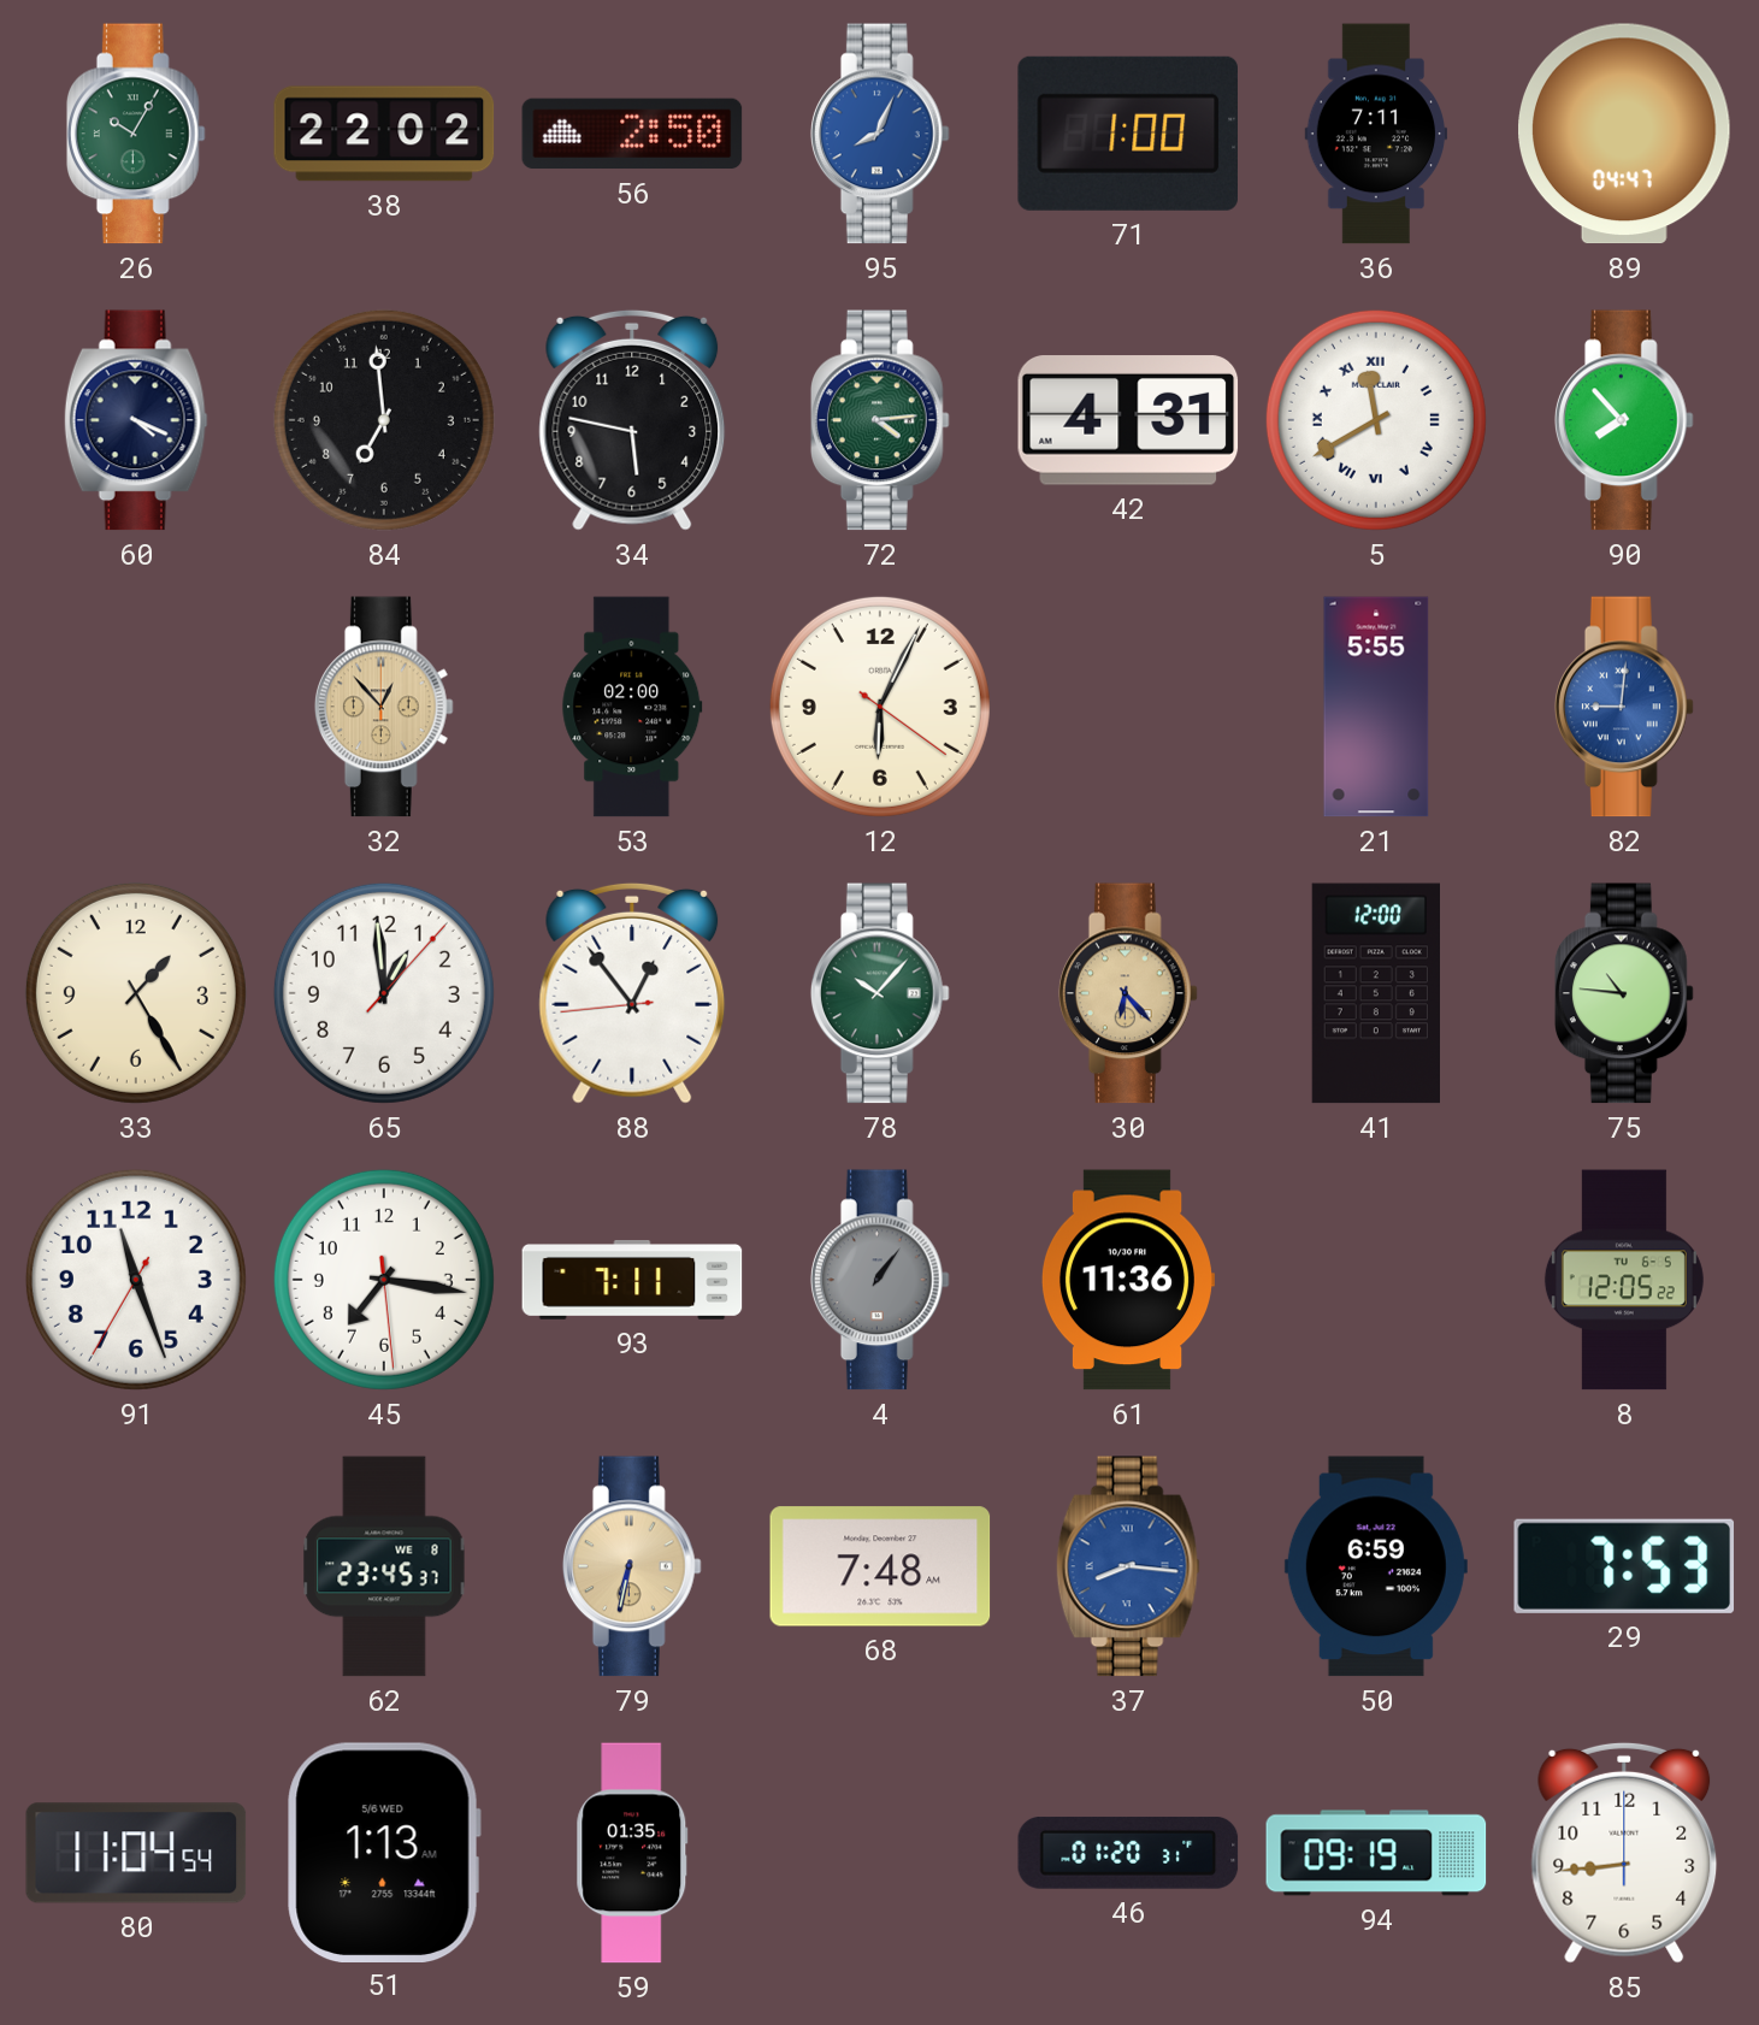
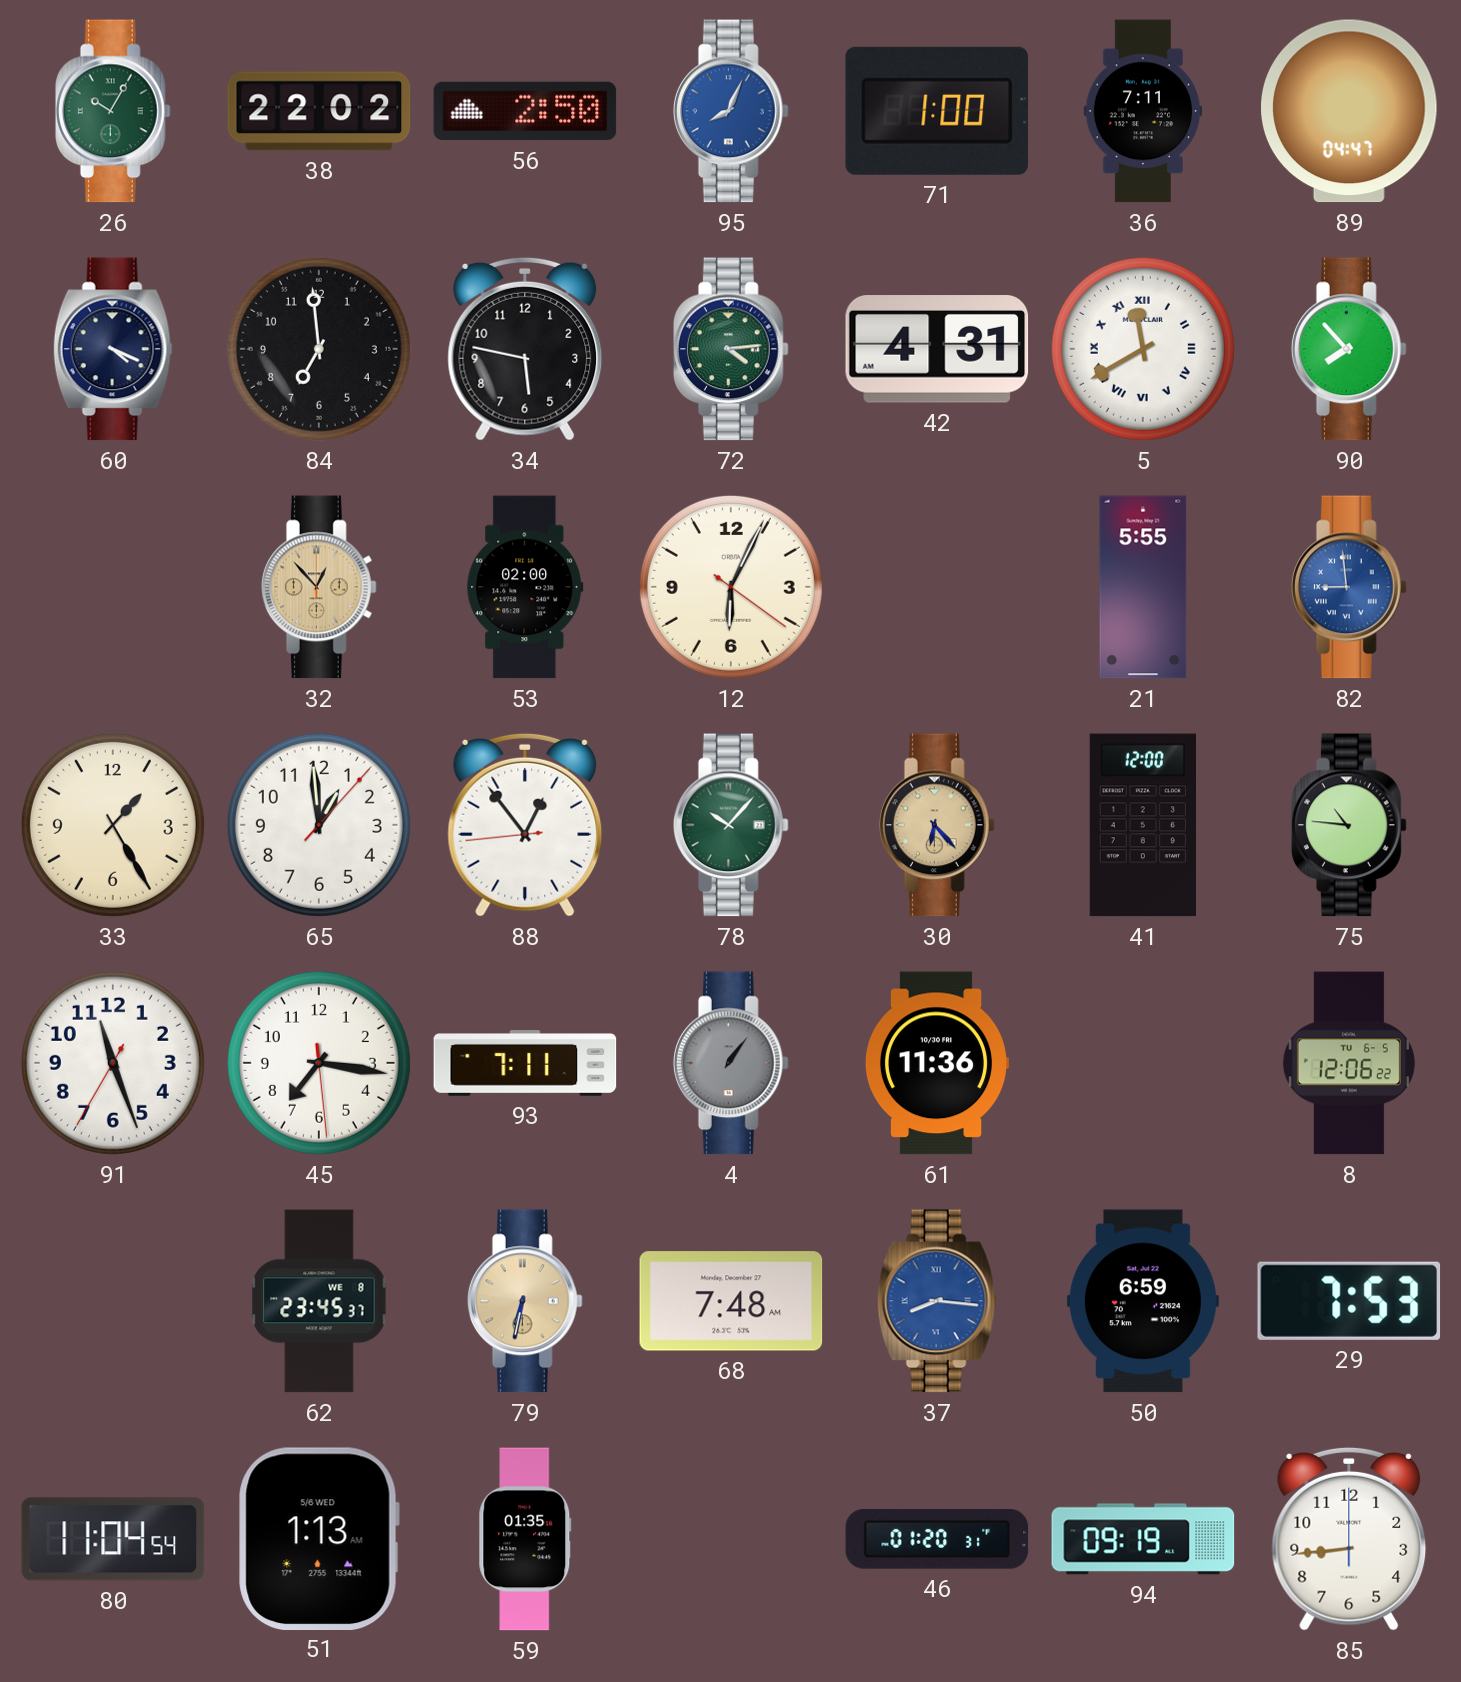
82: 9:01 -> 8:59
8: 12:05 -> 12:06
